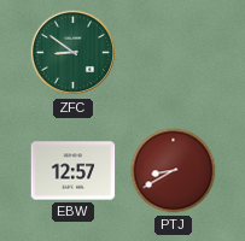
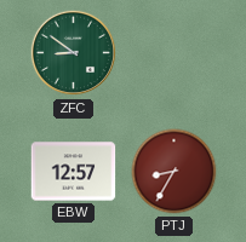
PTJ: 8:40 -> 8:35
